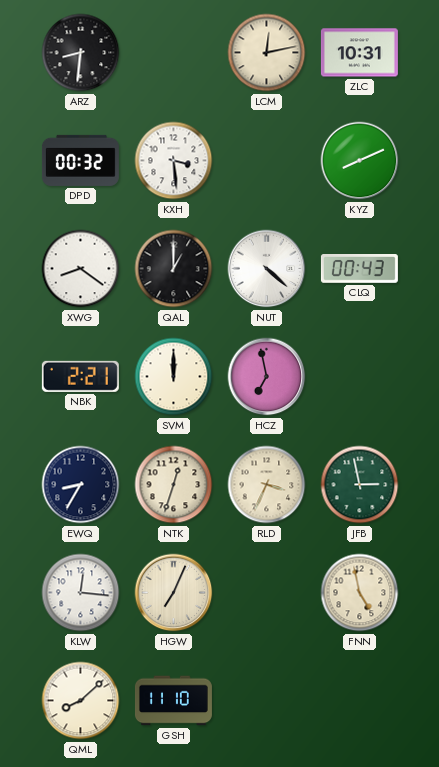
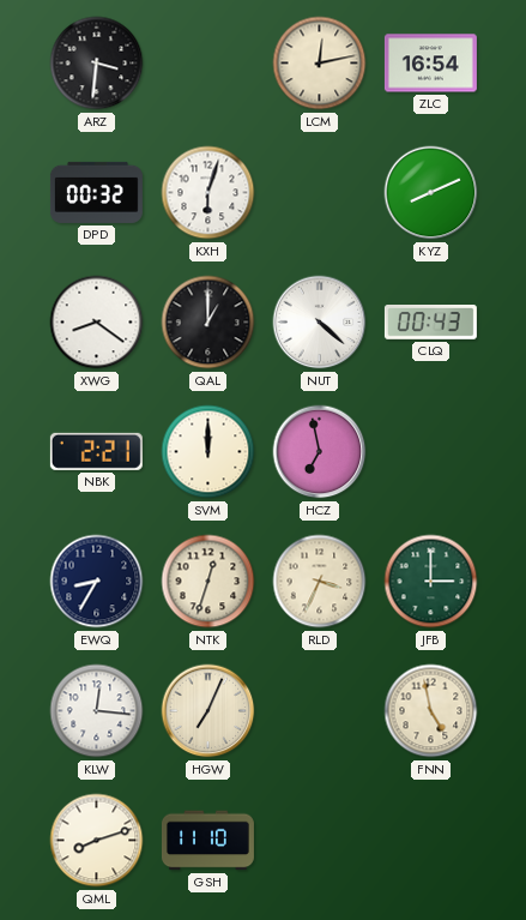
ARZ: 8:31 -> 3:31
ZLC: 10:31 -> 16:54
KXH: 3:29 -> 6:03
JFB: 2:58 -> 3:00
QML: 8:08 -> 8:12
